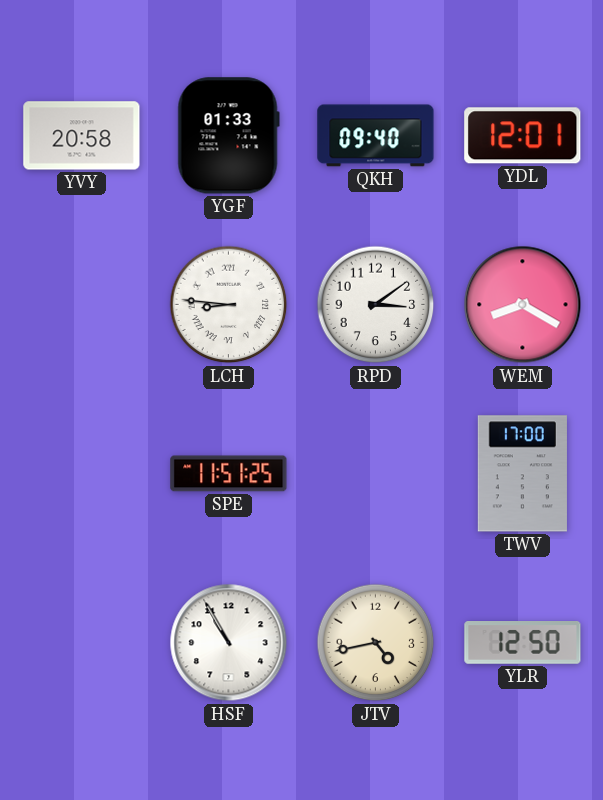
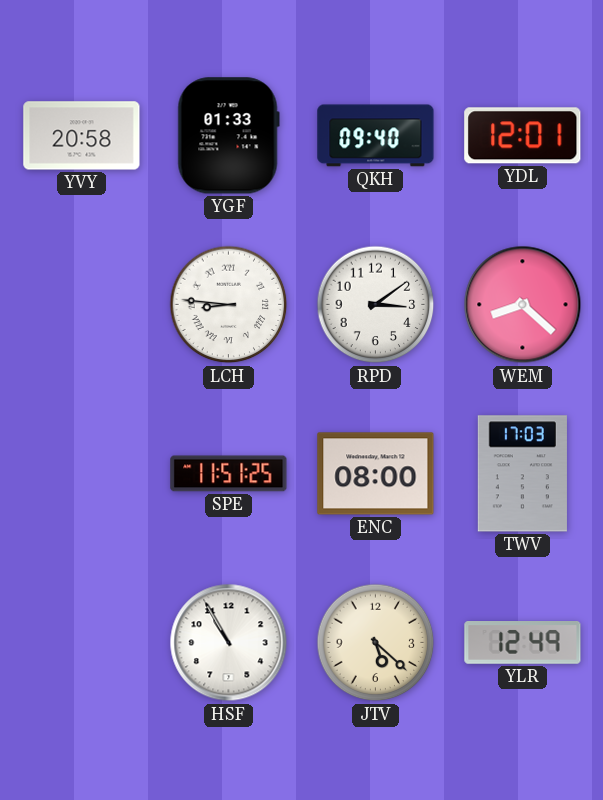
WEM: 8:20 -> 8:22
ENC: none -> 08:00
TWV: 17:00 -> 17:03
JTV: 4:43 -> 5:22
YLR: 12:50 -> 12:49
